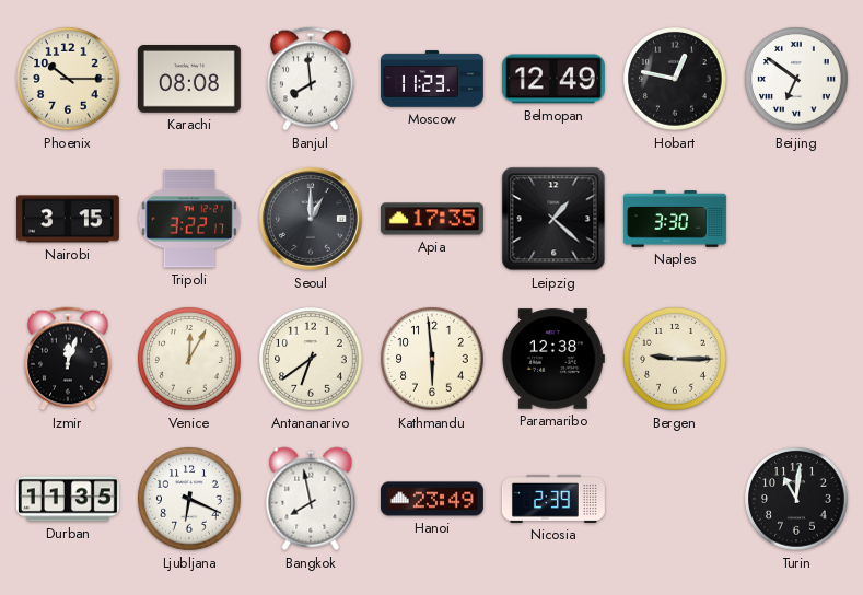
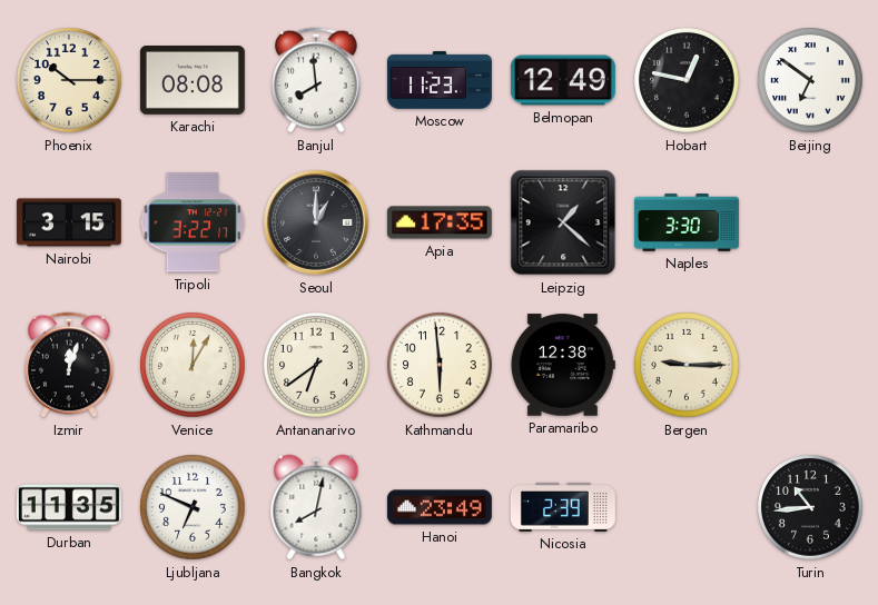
Ljubljana: 6:19 -> 6:49
Bangkok: 7:58 -> 8:02
Turin: 11:01 -> 10:44
